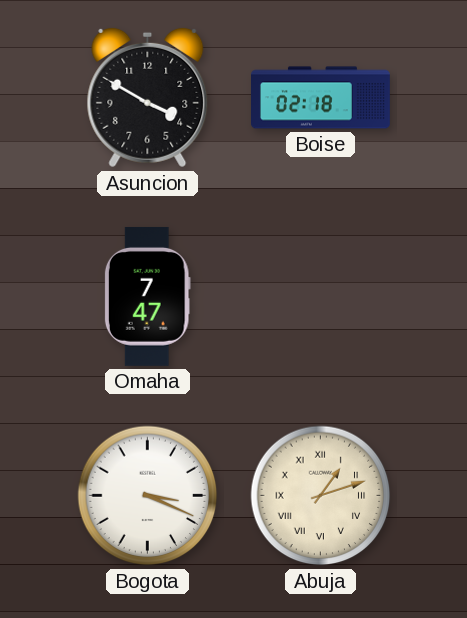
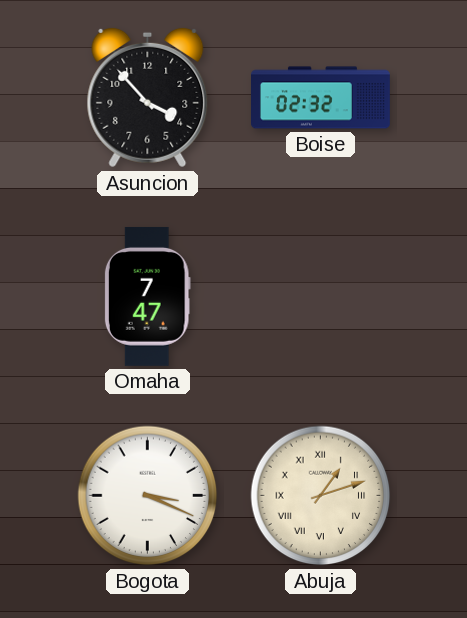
Asuncion: 3:50 -> 3:53
Boise: 02:18 -> 02:32
